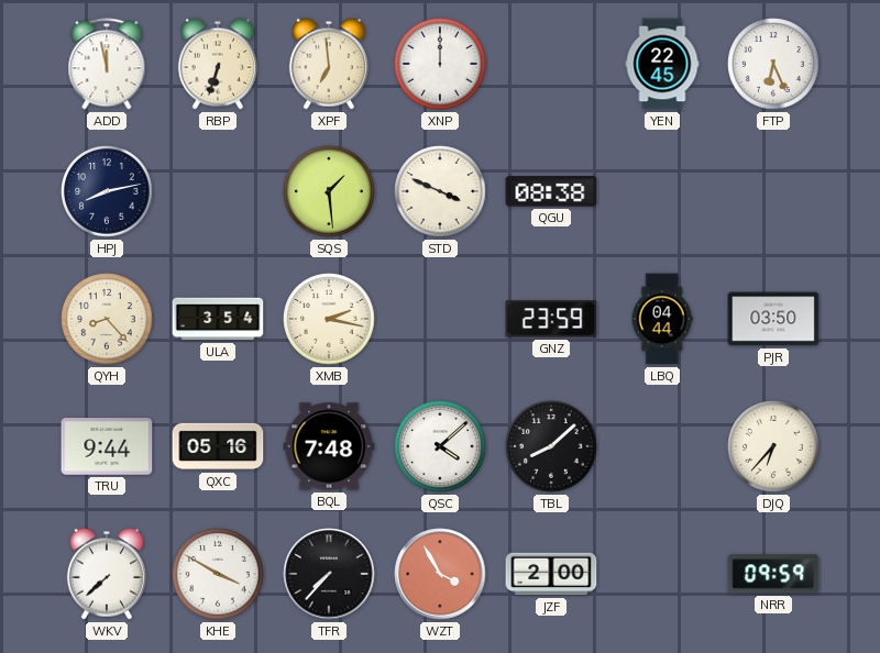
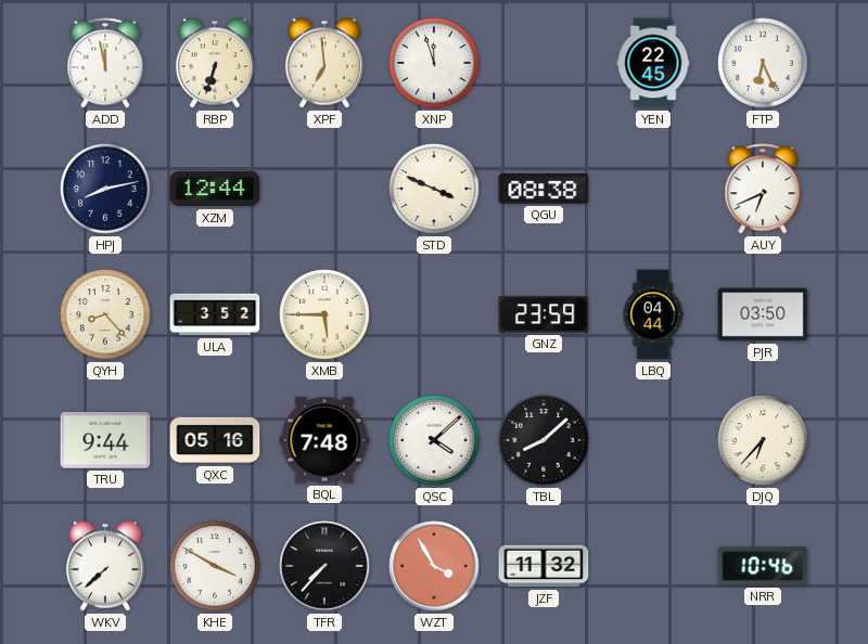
XNP: 12:00 -> 11:57
XZM: none -> 12:44
SQS: 1:29 -> none
AUY: none -> 6:41
ULA: 3:54 -> 3:52
XMB: 2:17 -> 5:45
JZF: 2:00 -> 11:32
NRR: 09:59 -> 10:46
